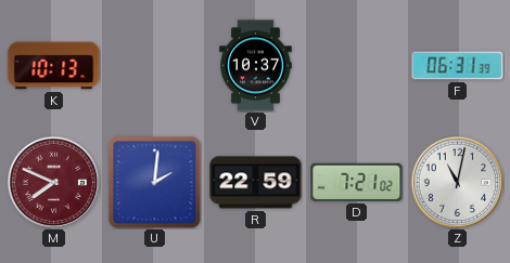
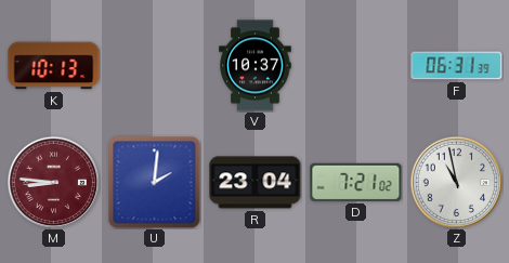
M: 7:49 -> 8:46
R: 22:59 -> 23:04
Z: 11:02 -> 10:58
